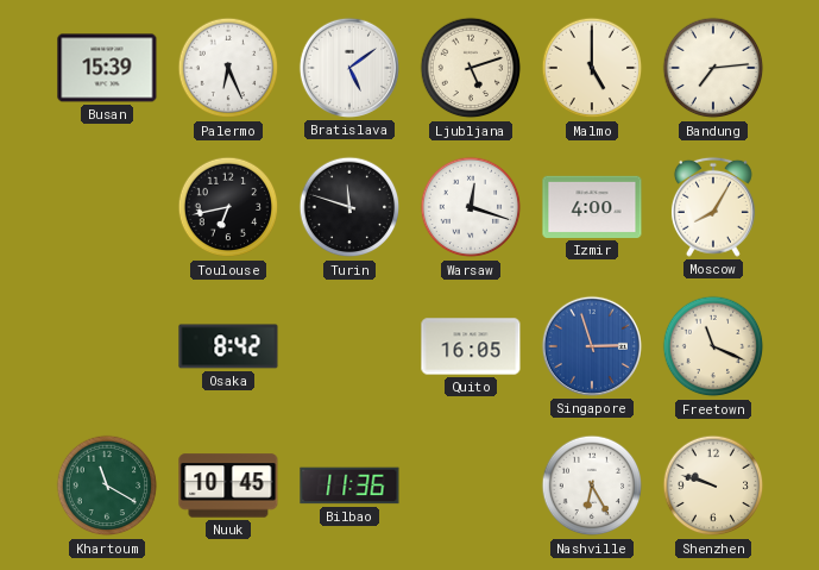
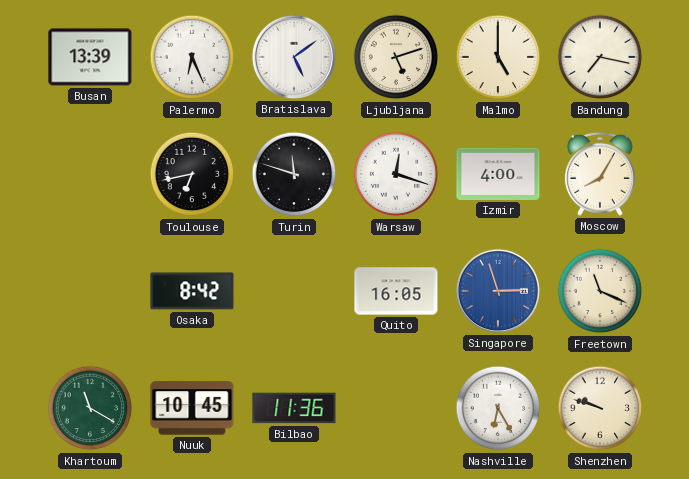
Busan: 15:39 -> 13:39
Bandung: 7:14 -> 7:17
